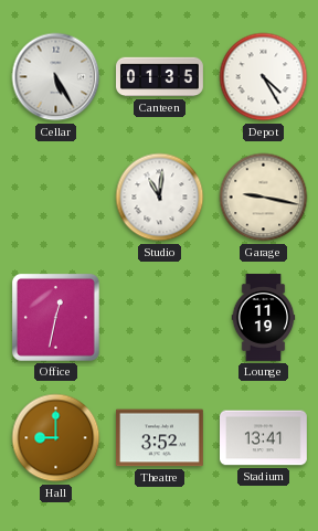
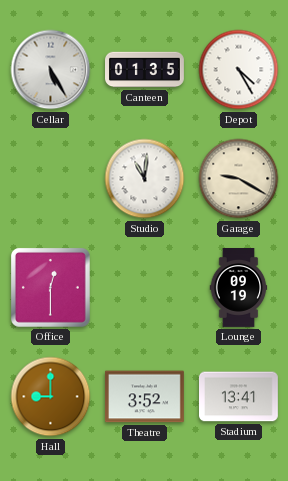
Garage: 9:17 -> 9:20
Office: 12:32 -> 12:30
Lounge: 11:19 -> 09:19
